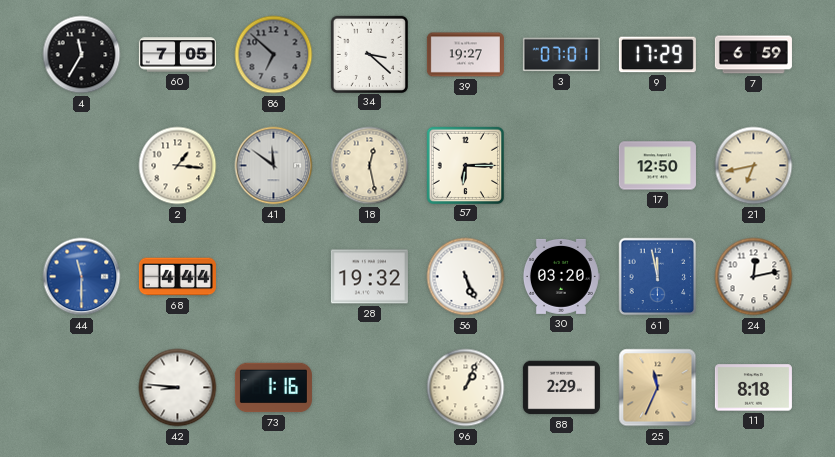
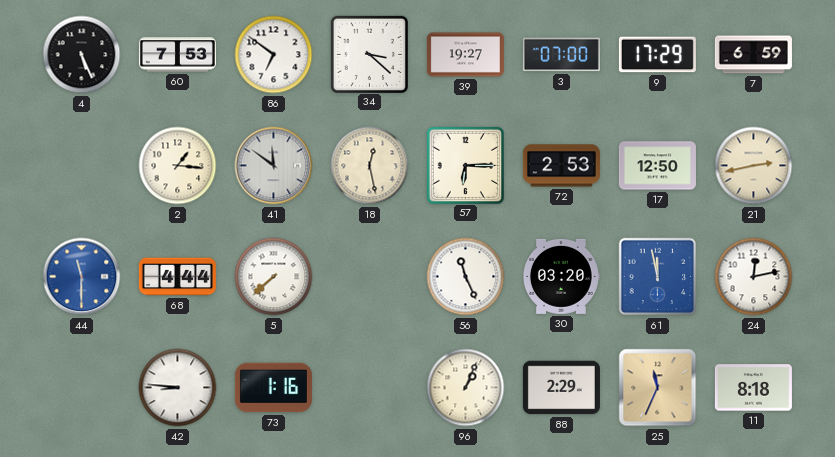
4: 11:35 -> 5:26
60: 7:05 -> 7:53
86: 6:52 -> 6:51
86 dial: grey -> white
3: 07:01 -> 07:00
72: none -> 2:53
21: 6:43 -> 2:43
5: none -> 7:38
28: 19:32 -> none
56: 5:26 -> 11:26
